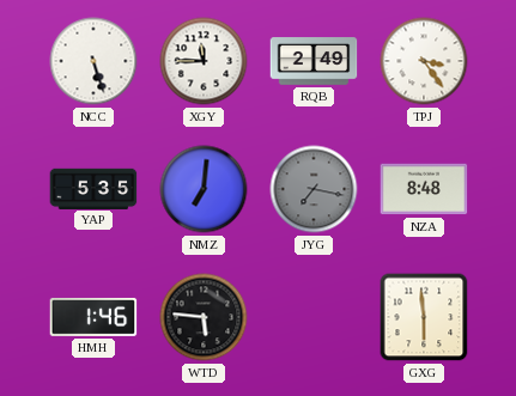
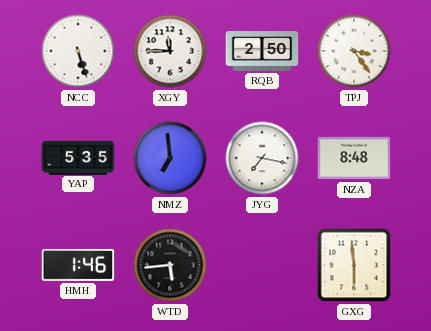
RQB: 2:49 -> 2:50
NMZ: 7:01 -> 6:59
JYG dial: grey -> white
WTD: 5:46 -> 5:44
